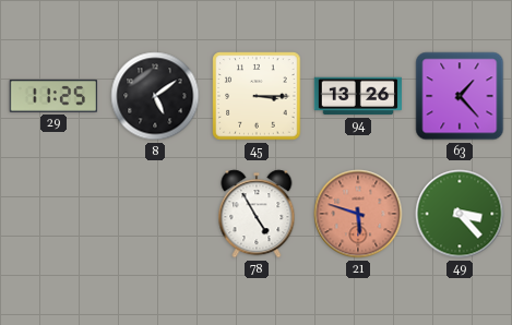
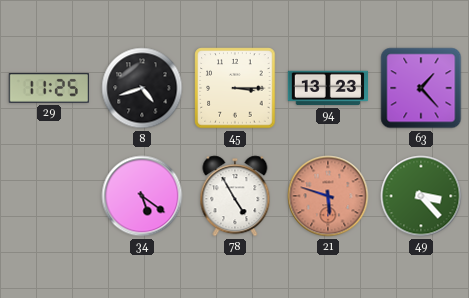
8: 5:09 -> 4:42
94: 13:26 -> 13:23
34: none -> 5:21
